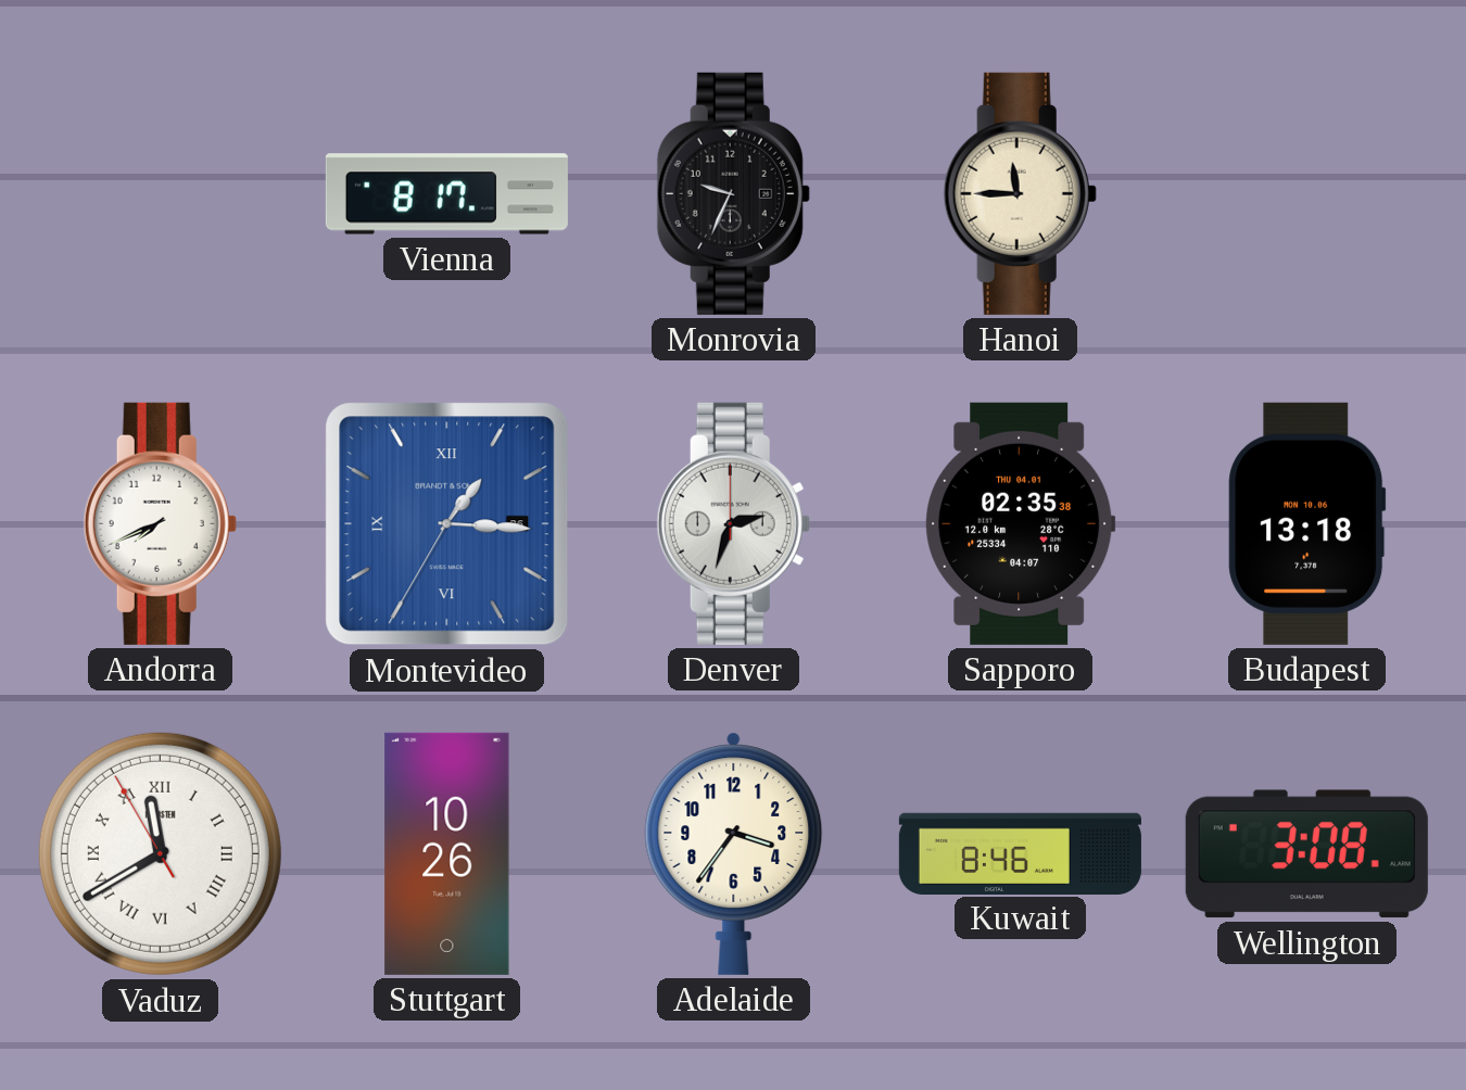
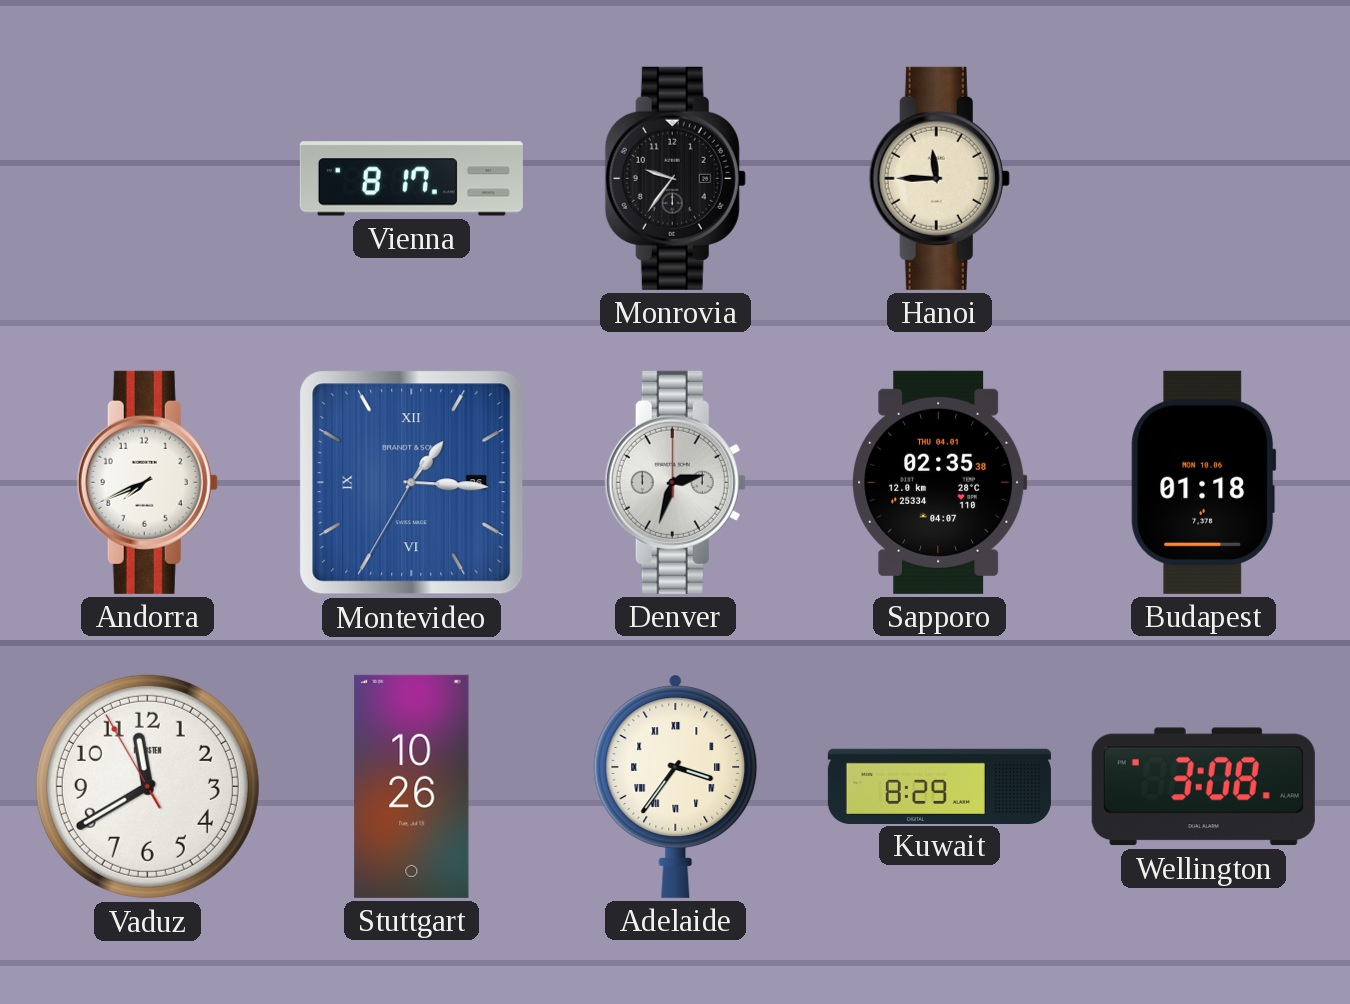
Monrovia: 9:34 -> 9:36
Budapest: 13:18 -> 01:18
Vaduz numerals: Roman -> Arabic
Adelaide numerals: Arabic -> Roman
Kuwait: 8:46 -> 8:29
